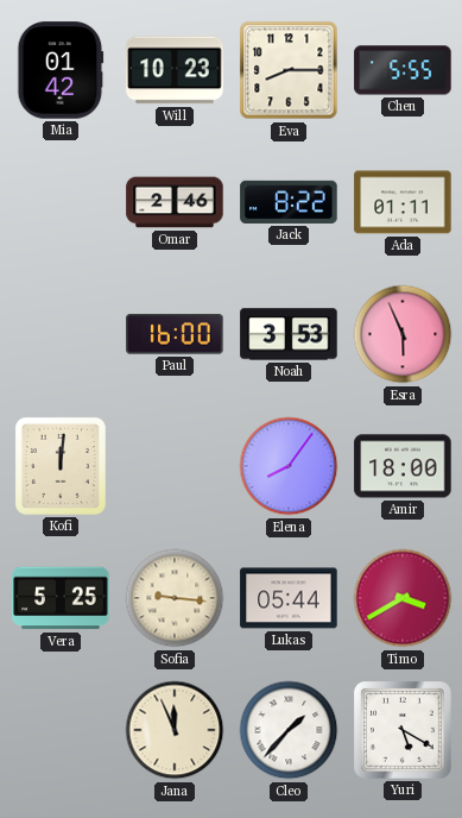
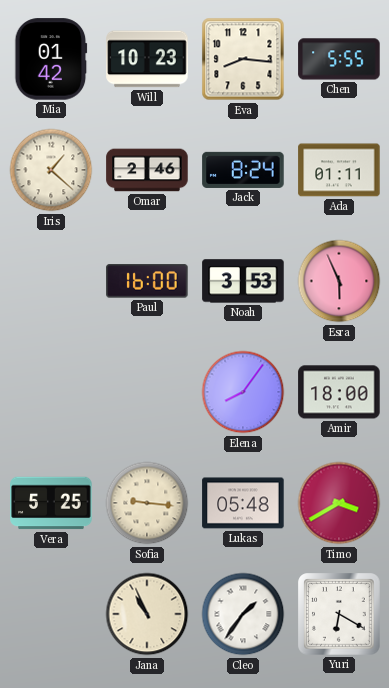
Eva: 8:15 -> 8:16
Iris: none -> 1:22
Jack: 8:22 -> 8:24
Kofi: 12:01 -> none
Lukas: 05:44 -> 05:48
Jana: 11:56 -> 10:56
Cleo: 1:37 -> 1:36
Yuri: 5:20 -> 6:20
